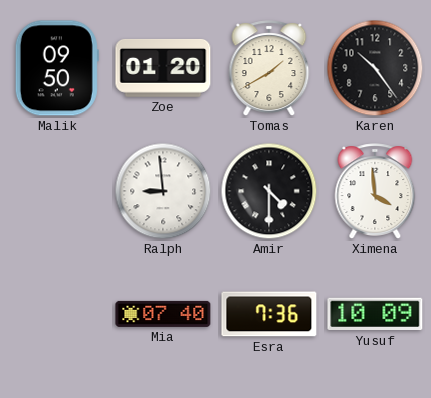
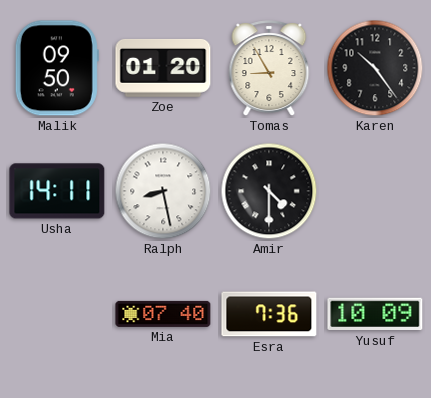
Tomas: 1:40 -> 8:55
Usha: none -> 14:11
Ralph: 8:59 -> 8:28
Ximena: 3:59 -> none
